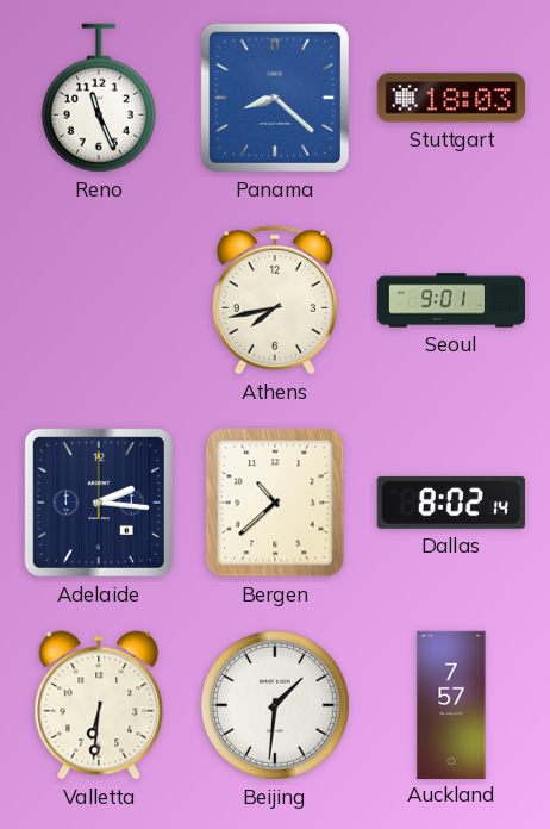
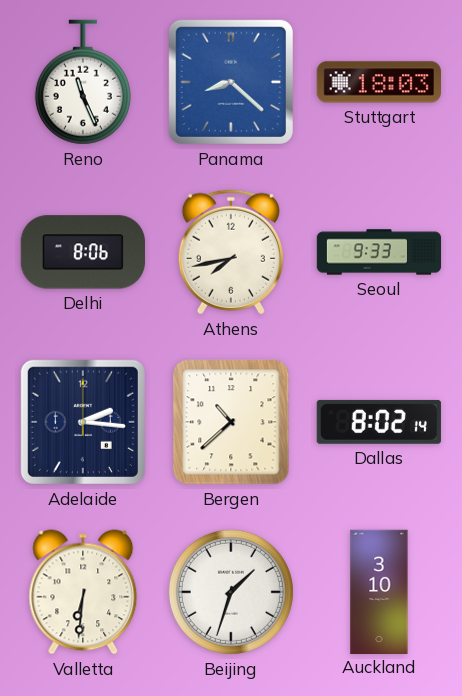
Delhi: none -> 8:06
Seoul: 9:01 -> 9:33
Beijing: 1:31 -> 1:33
Auckland: 7:57 -> 3:10
